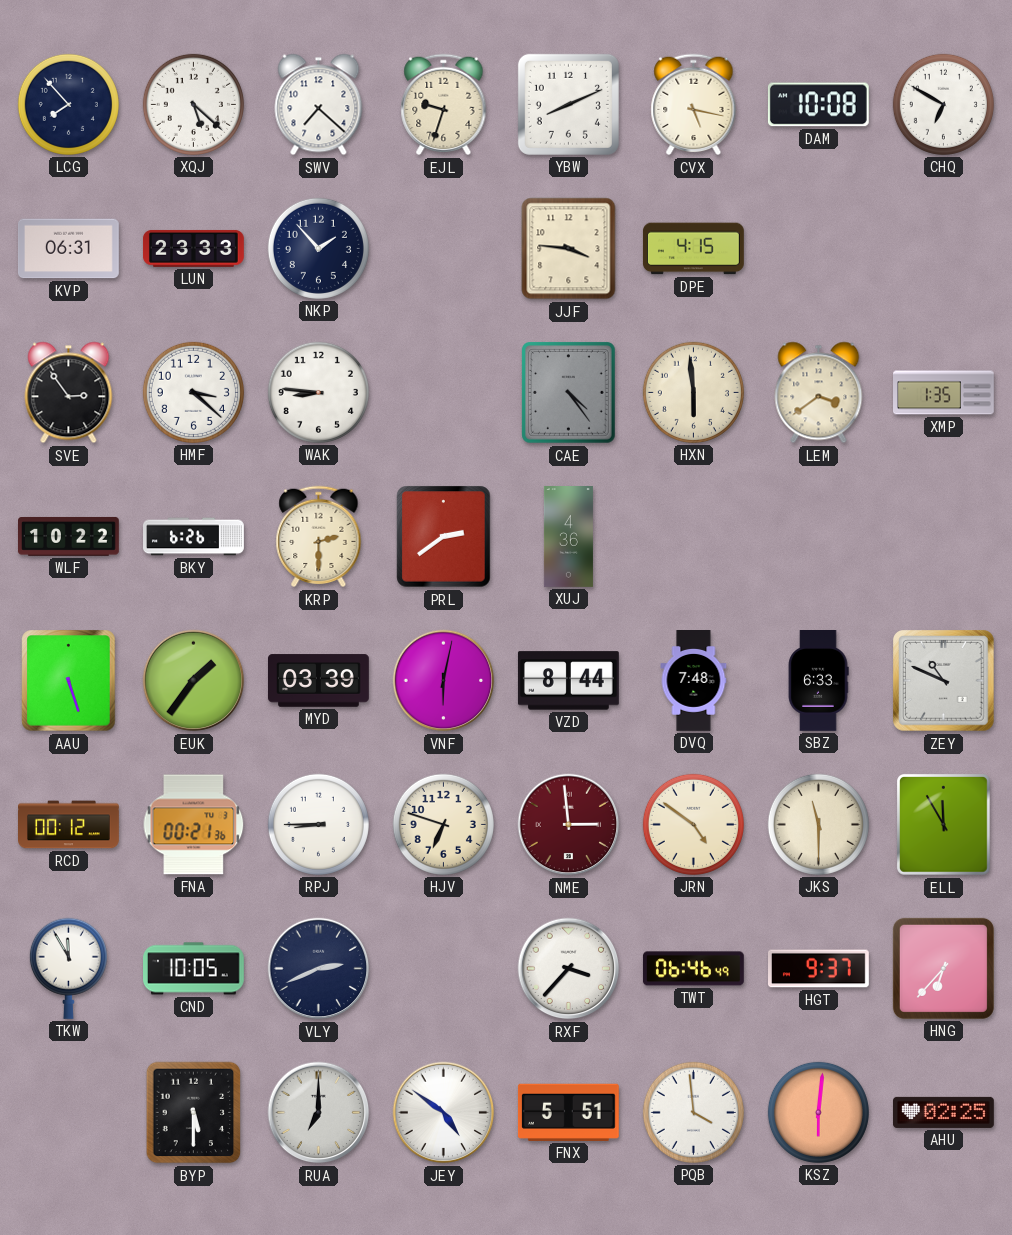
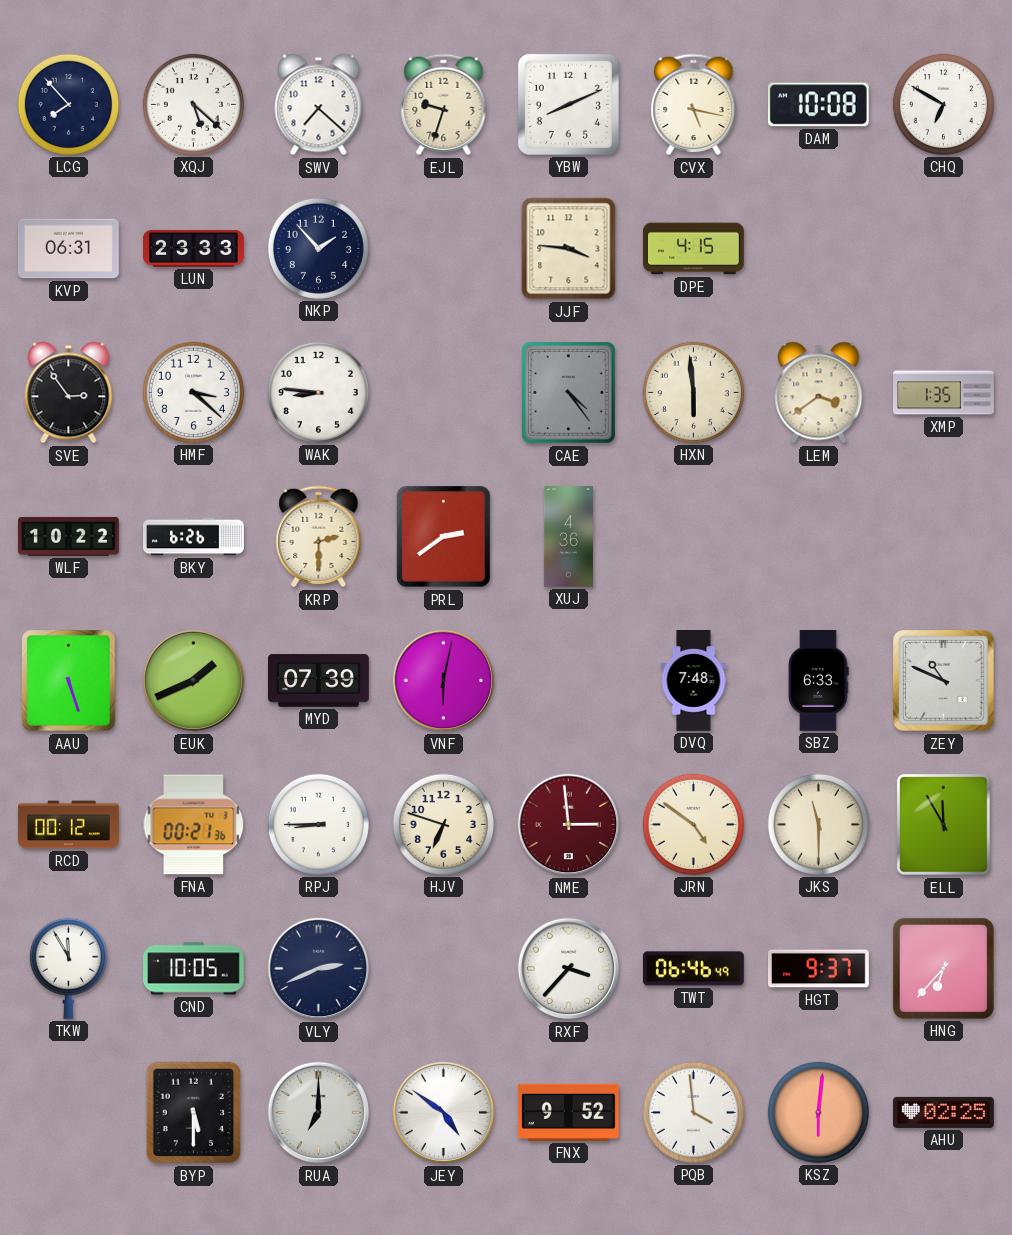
EUK: 1:36 -> 1:41
MYD: 03:39 -> 07:39
VZD: 8:44 -> none
FNX: 5:51 -> 9:52
